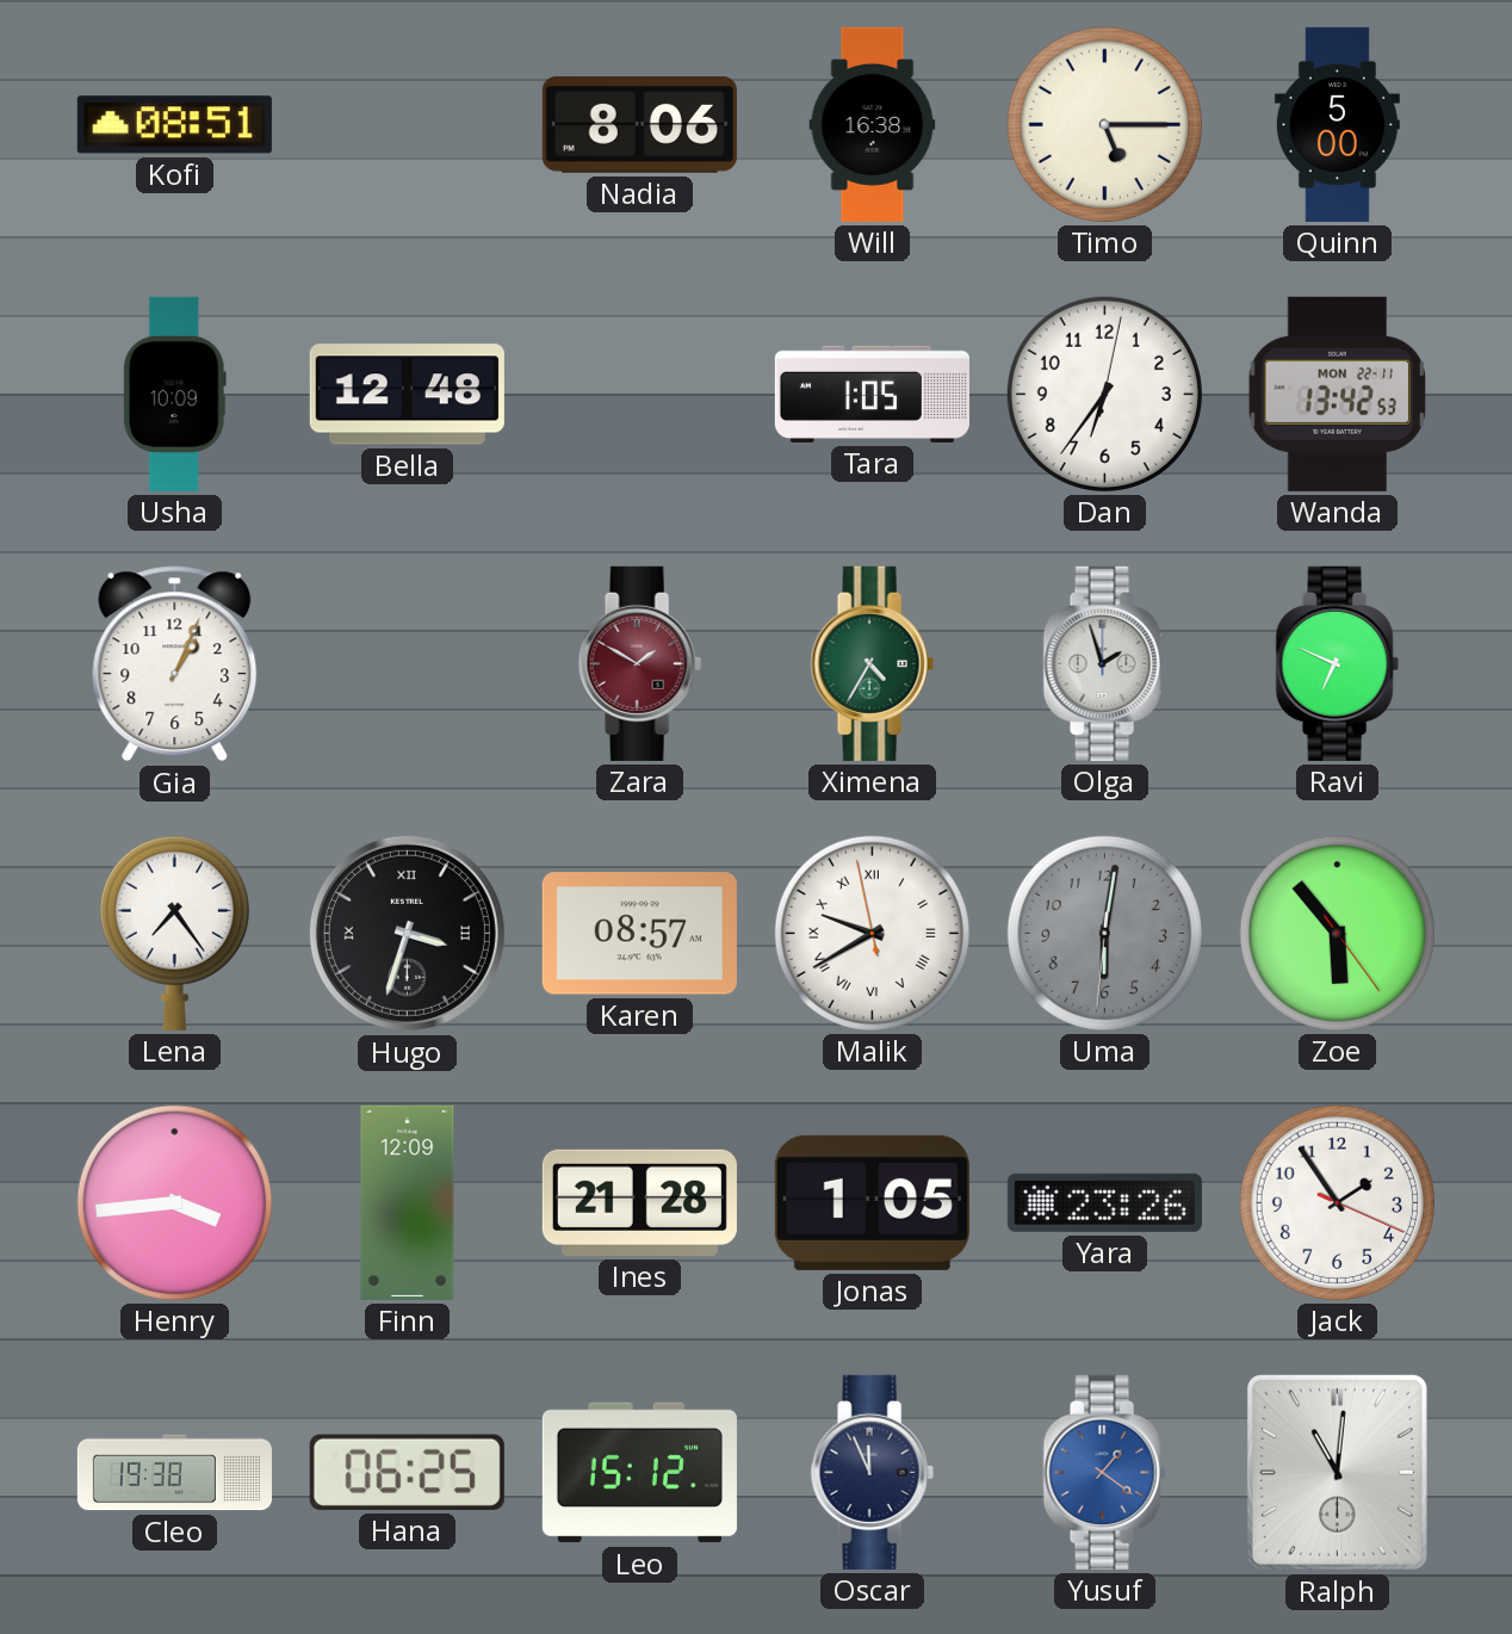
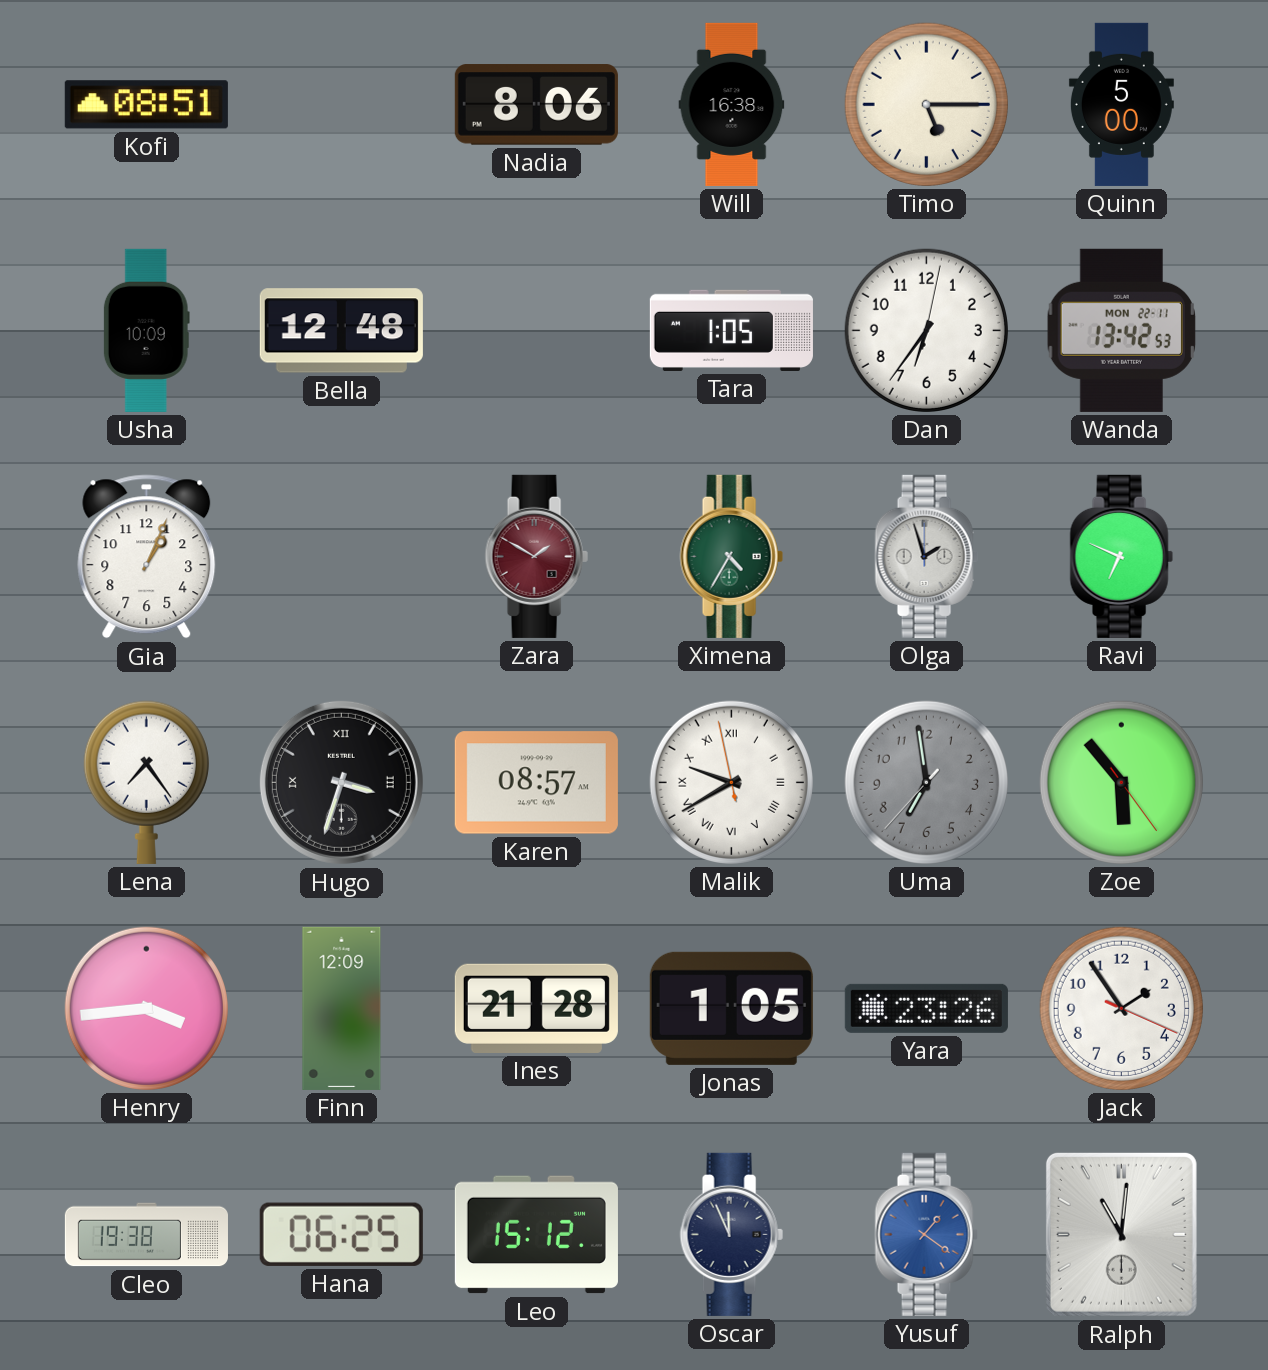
Uma: 6:01 -> 6:58
